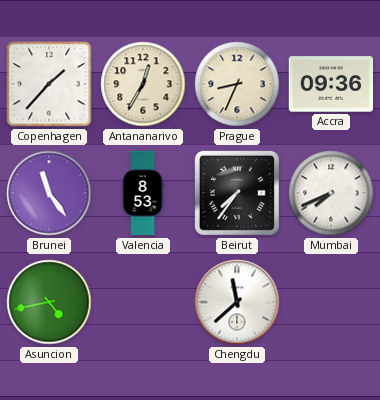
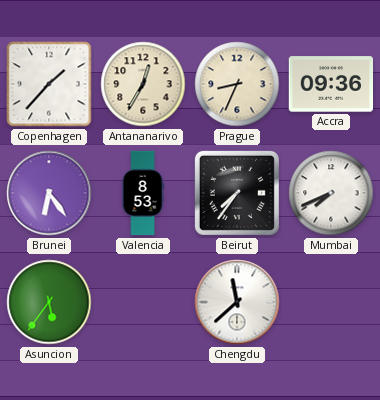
Brunei: 11:24 -> 6:24
Asuncion: 4:43 -> 5:36
